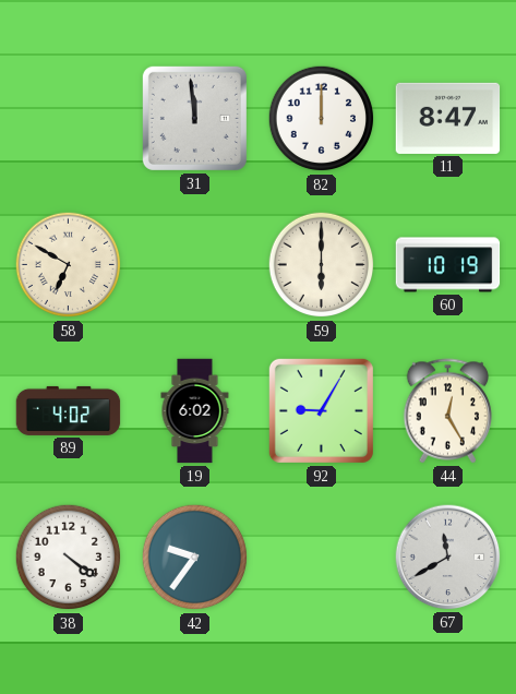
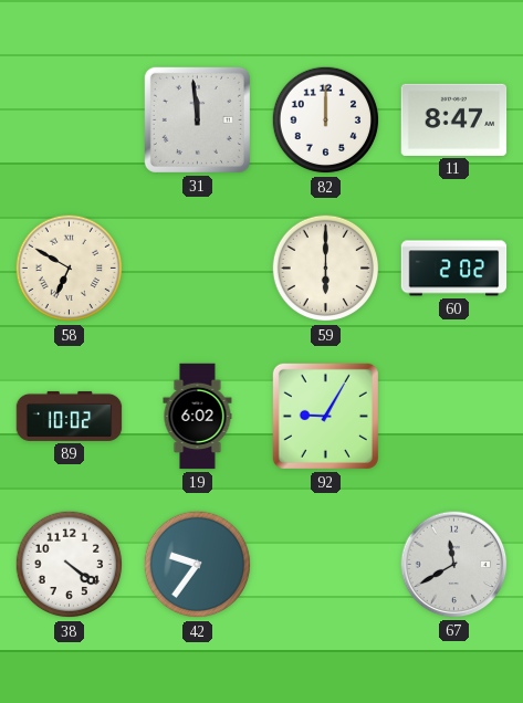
60: 10:19 -> 2:02
89: 4:02 -> 10:02
44: 12:25 -> none
